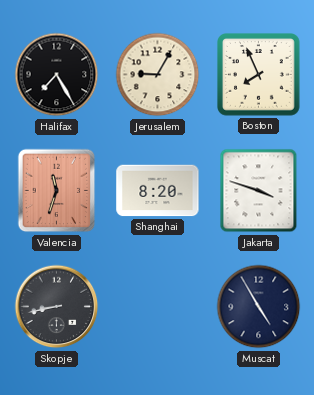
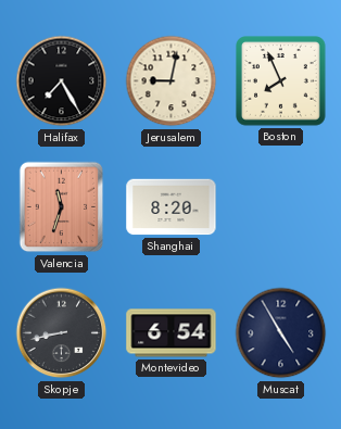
Jerusalem: 9:05 -> 9:02
Jakarta: 3:48 -> none
Montevideo: none -> 6:54
